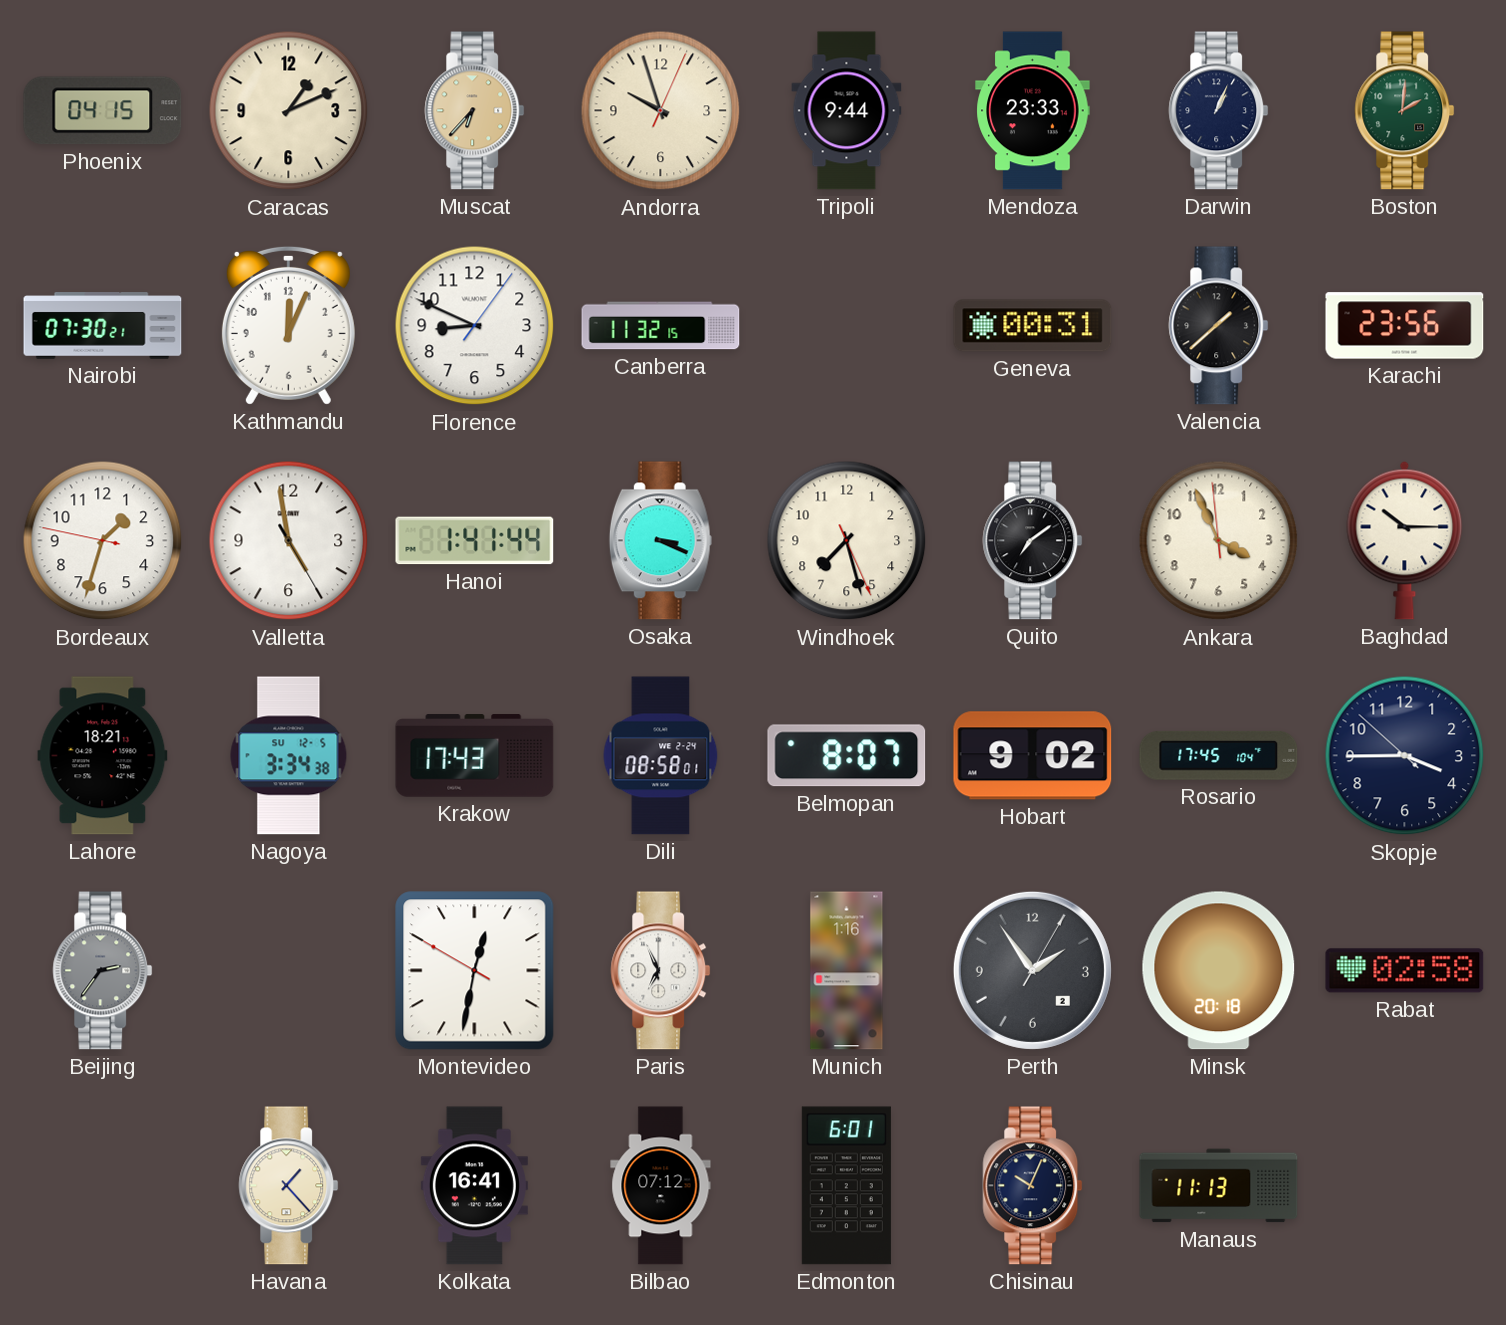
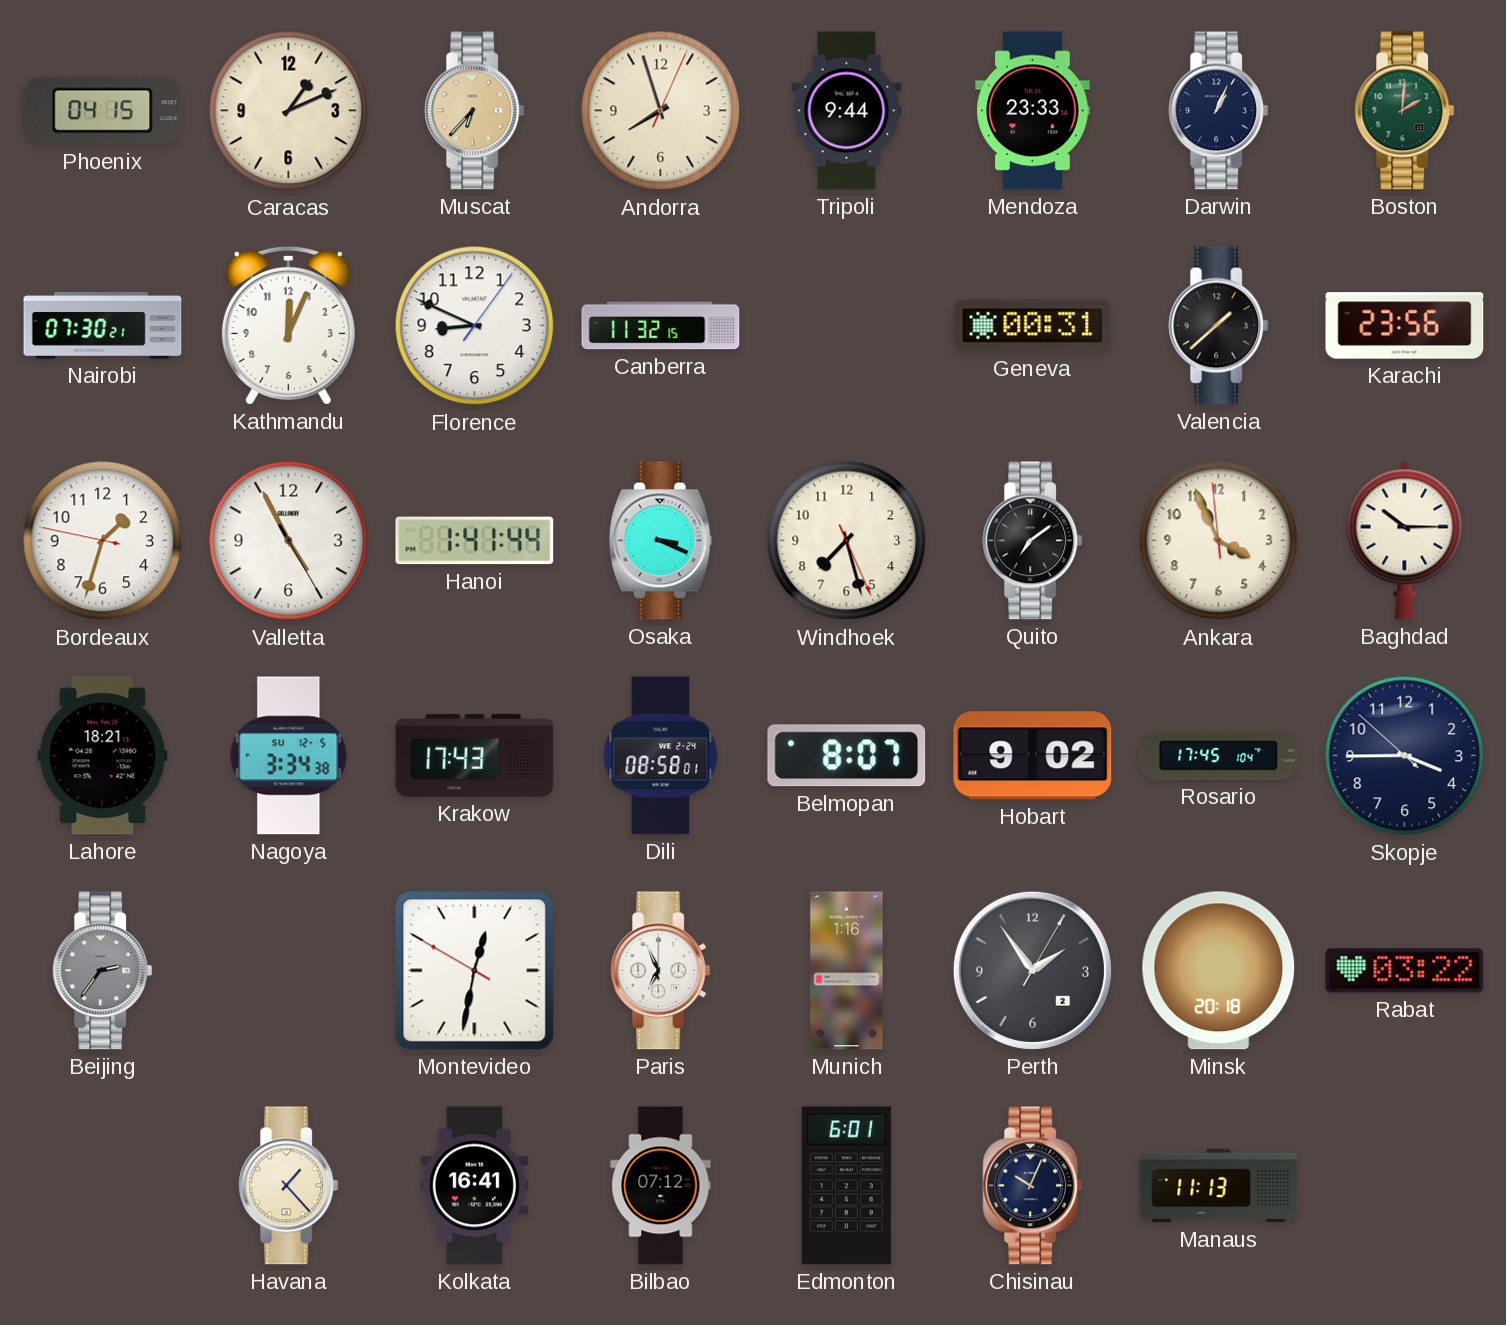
Andorra: 9:57 -> 7:57
Valletta: 4:58 -> 4:55
Rabat: 02:58 -> 03:22
